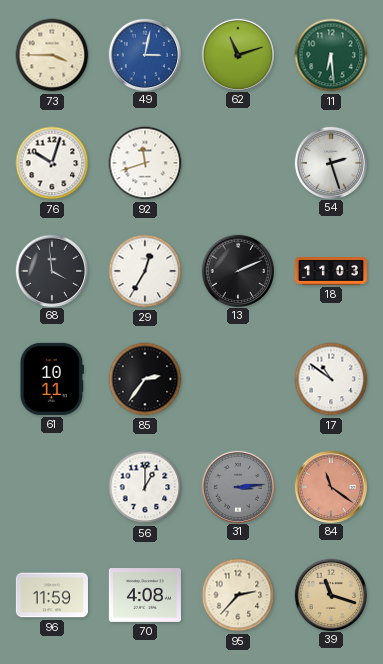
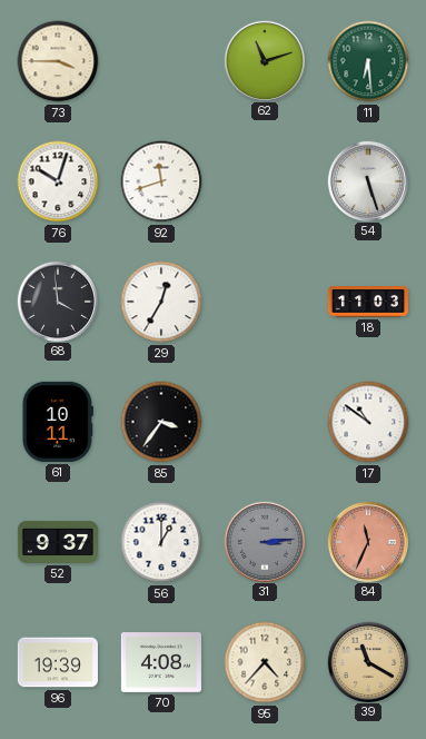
49: 3:02 -> none
54: 2:27 -> 5:27
13: 2:11 -> none
85: 2:36 -> 3:36
52: none -> 9:37
84: 11:21 -> 11:34
96: 11:59 -> 19:39
95: 2:37 -> 4:37
39: 11:18 -> 11:20
